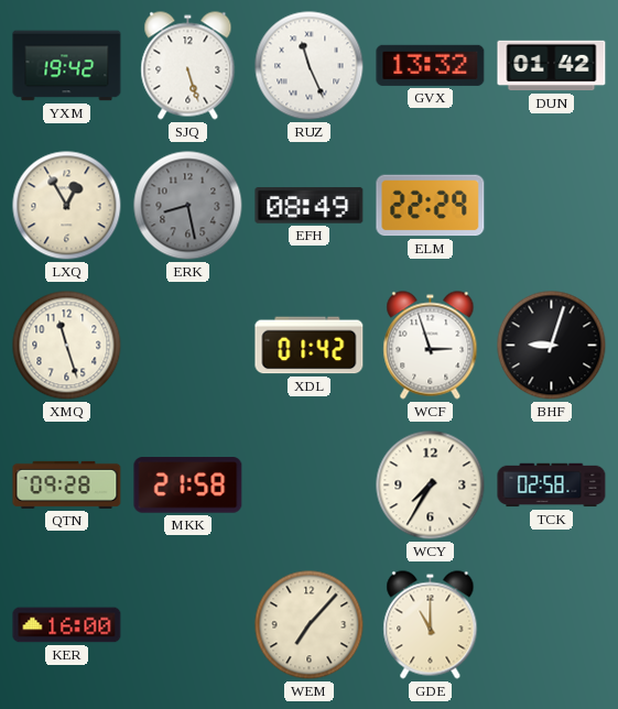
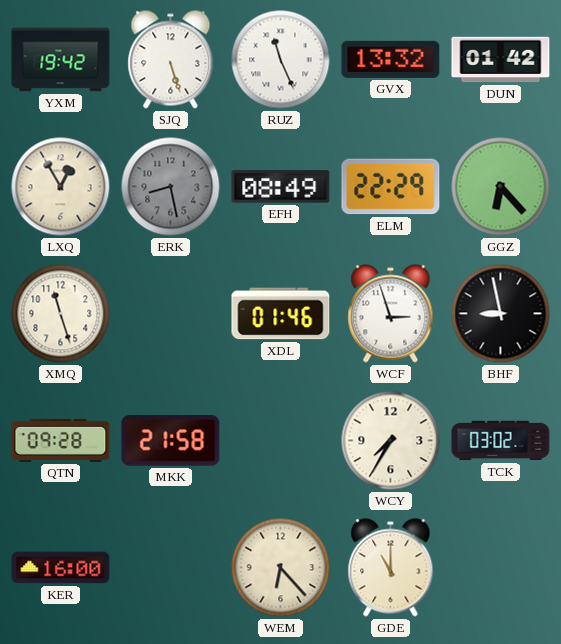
GGZ: none -> 6:23
XDL: 01:42 -> 01:46
BHF: 9:03 -> 8:58
TCK: 02:58 -> 03:02
WEM: 7:07 -> 6:23
